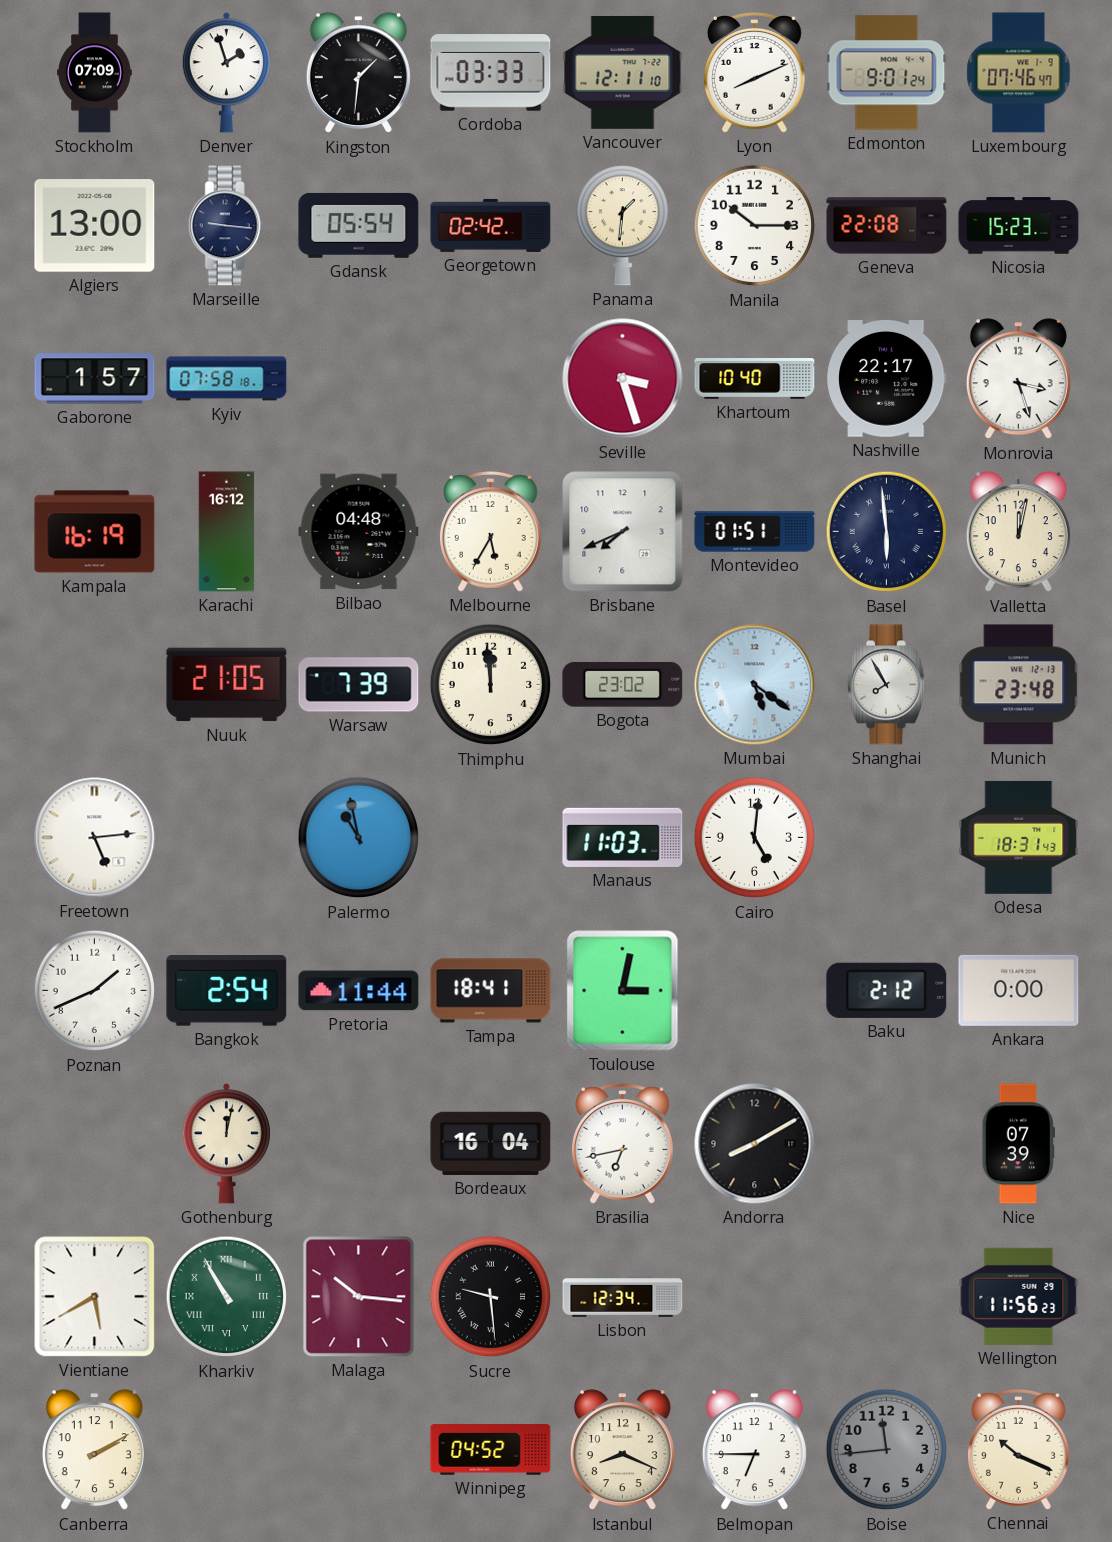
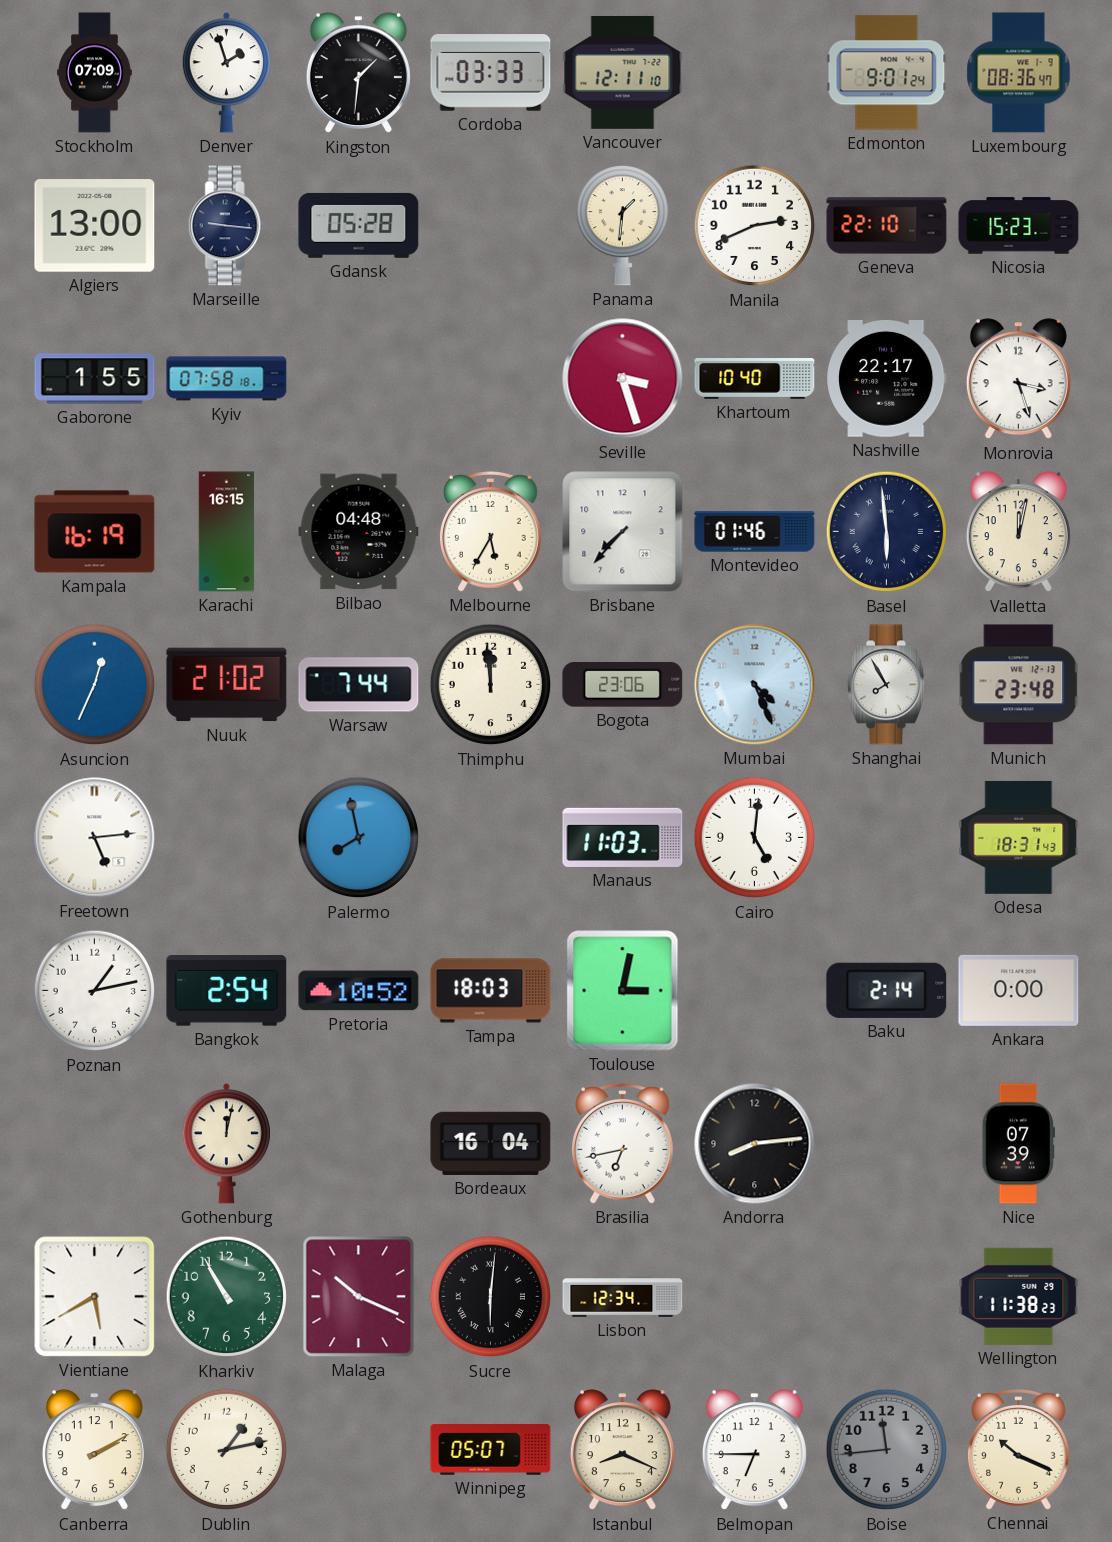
Lyon: 8:11 -> none
Luxembourg: 07:46 -> 08:36
Gdansk: 05:54 -> 05:28
Georgetown: 02:42 -> none
Manila: 10:15 -> 2:41
Geneva: 22:08 -> 22:10
Gaborone: 1:57 -> 1:55
Karachi: 16:12 -> 16:15
Brisbane: 7:41 -> 7:37
Montevideo: 01:51 -> 01:46
Asuncion: none -> 12:34
Nuuk: 21:05 -> 21:02
Warsaw: 7:39 -> 7:44
Bogota: 23:02 -> 23:06
Mumbai: 5:21 -> 4:26
Palermo: 10:58 -> 7:58
Poznan: 1:41 -> 1:13
Pretoria: 11:44 -> 10:52
Tampa: 18:41 -> 18:03
Baku: 2:12 -> 2:14
Andorra: 8:10 -> 8:14
Kharkiv numerals: Roman -> Arabic
Malaga: 10:16 -> 10:19
Sucre: 9:29 -> 6:01
Wellington: 11:56 -> 11:38
Dublin: none -> 1:13
Winnipeg: 04:52 -> 05:07
